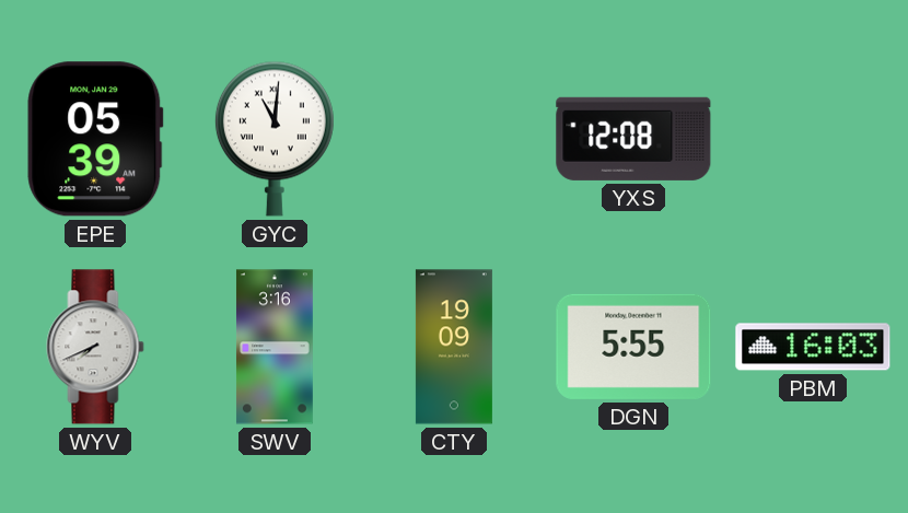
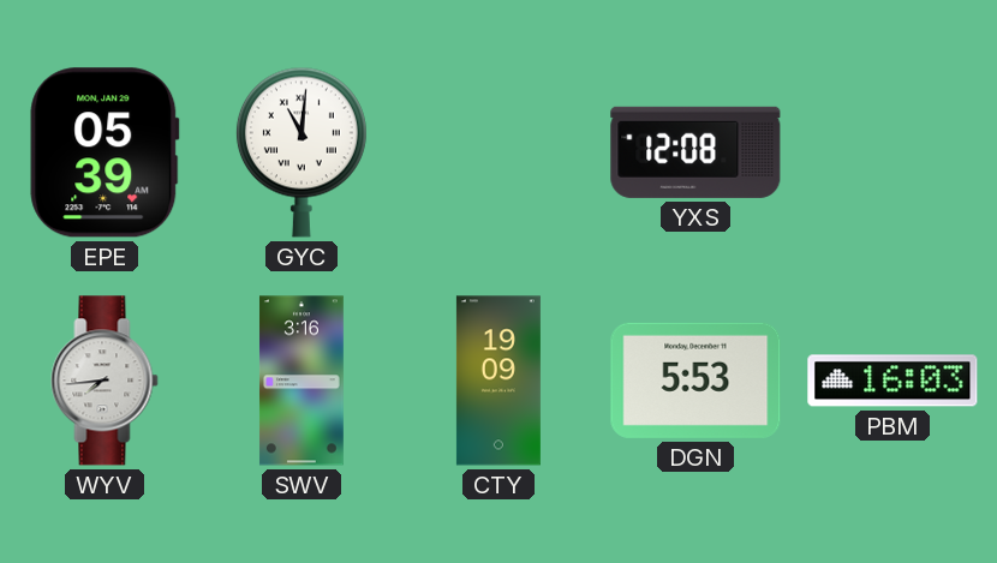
WYV: 7:41 -> 7:44
DGN: 5:55 -> 5:53
